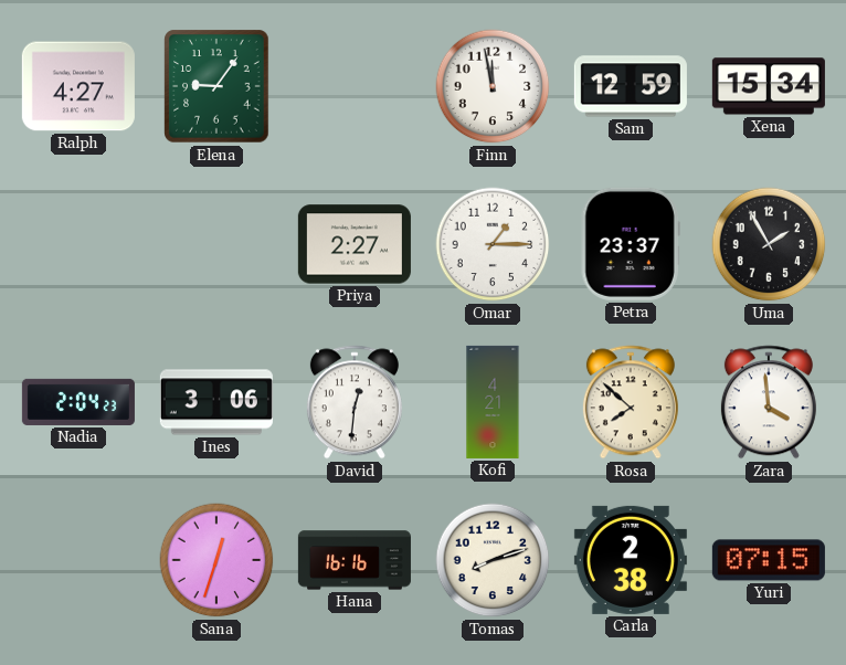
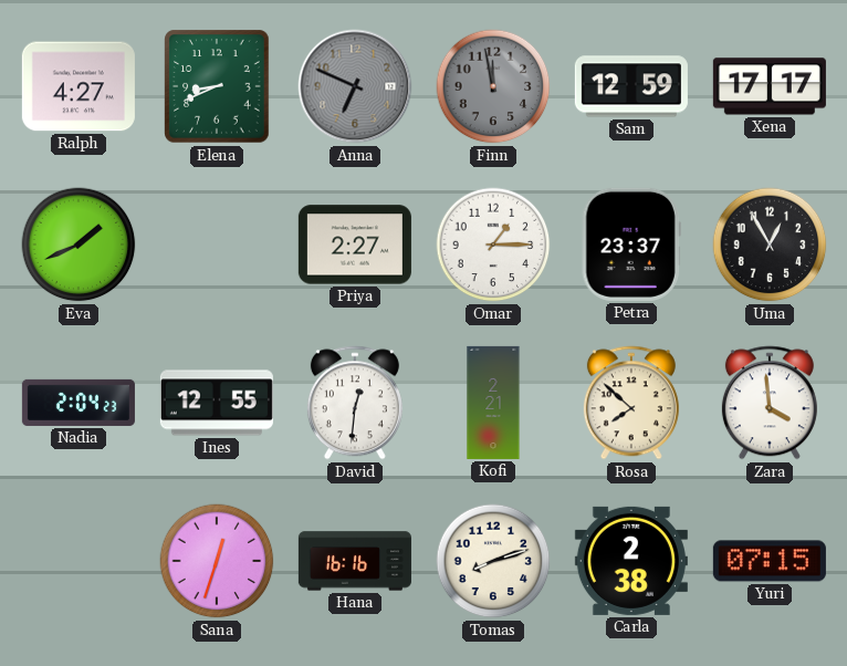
Elena: 9:06 -> 8:41
Anna: none -> 6:49
Finn dial: white -> grey
Xena: 15:34 -> 17:17
Eva: none -> 1:41
Uma: 1:55 -> 12:55
Ines: 3:06 -> 12:55
Kofi: 4:21 -> 2:21
